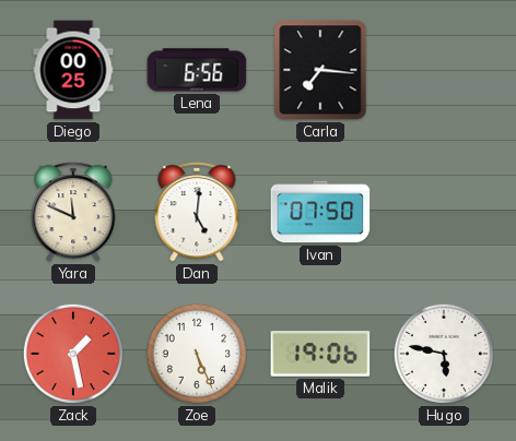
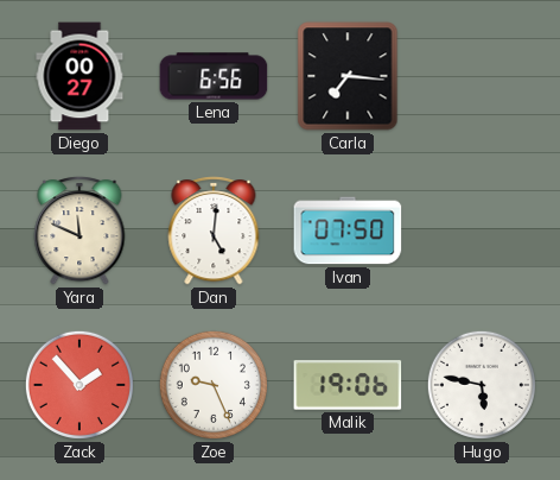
Diego: 00:25 -> 00:27
Zack: 1:28 -> 1:53
Zoe: 5:26 -> 9:26
